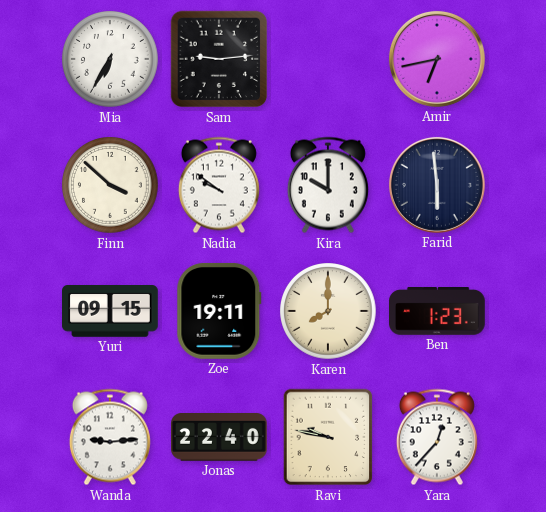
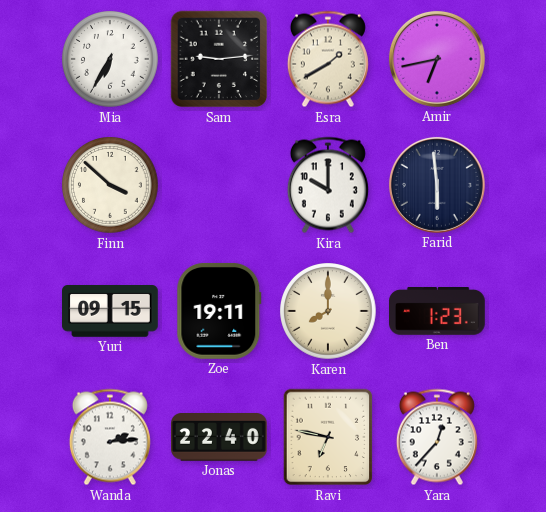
Esra: none -> 1:40
Nadia: 9:51 -> none
Wanda: 9:14 -> 2:14
Ravi: 9:47 -> 6:47
